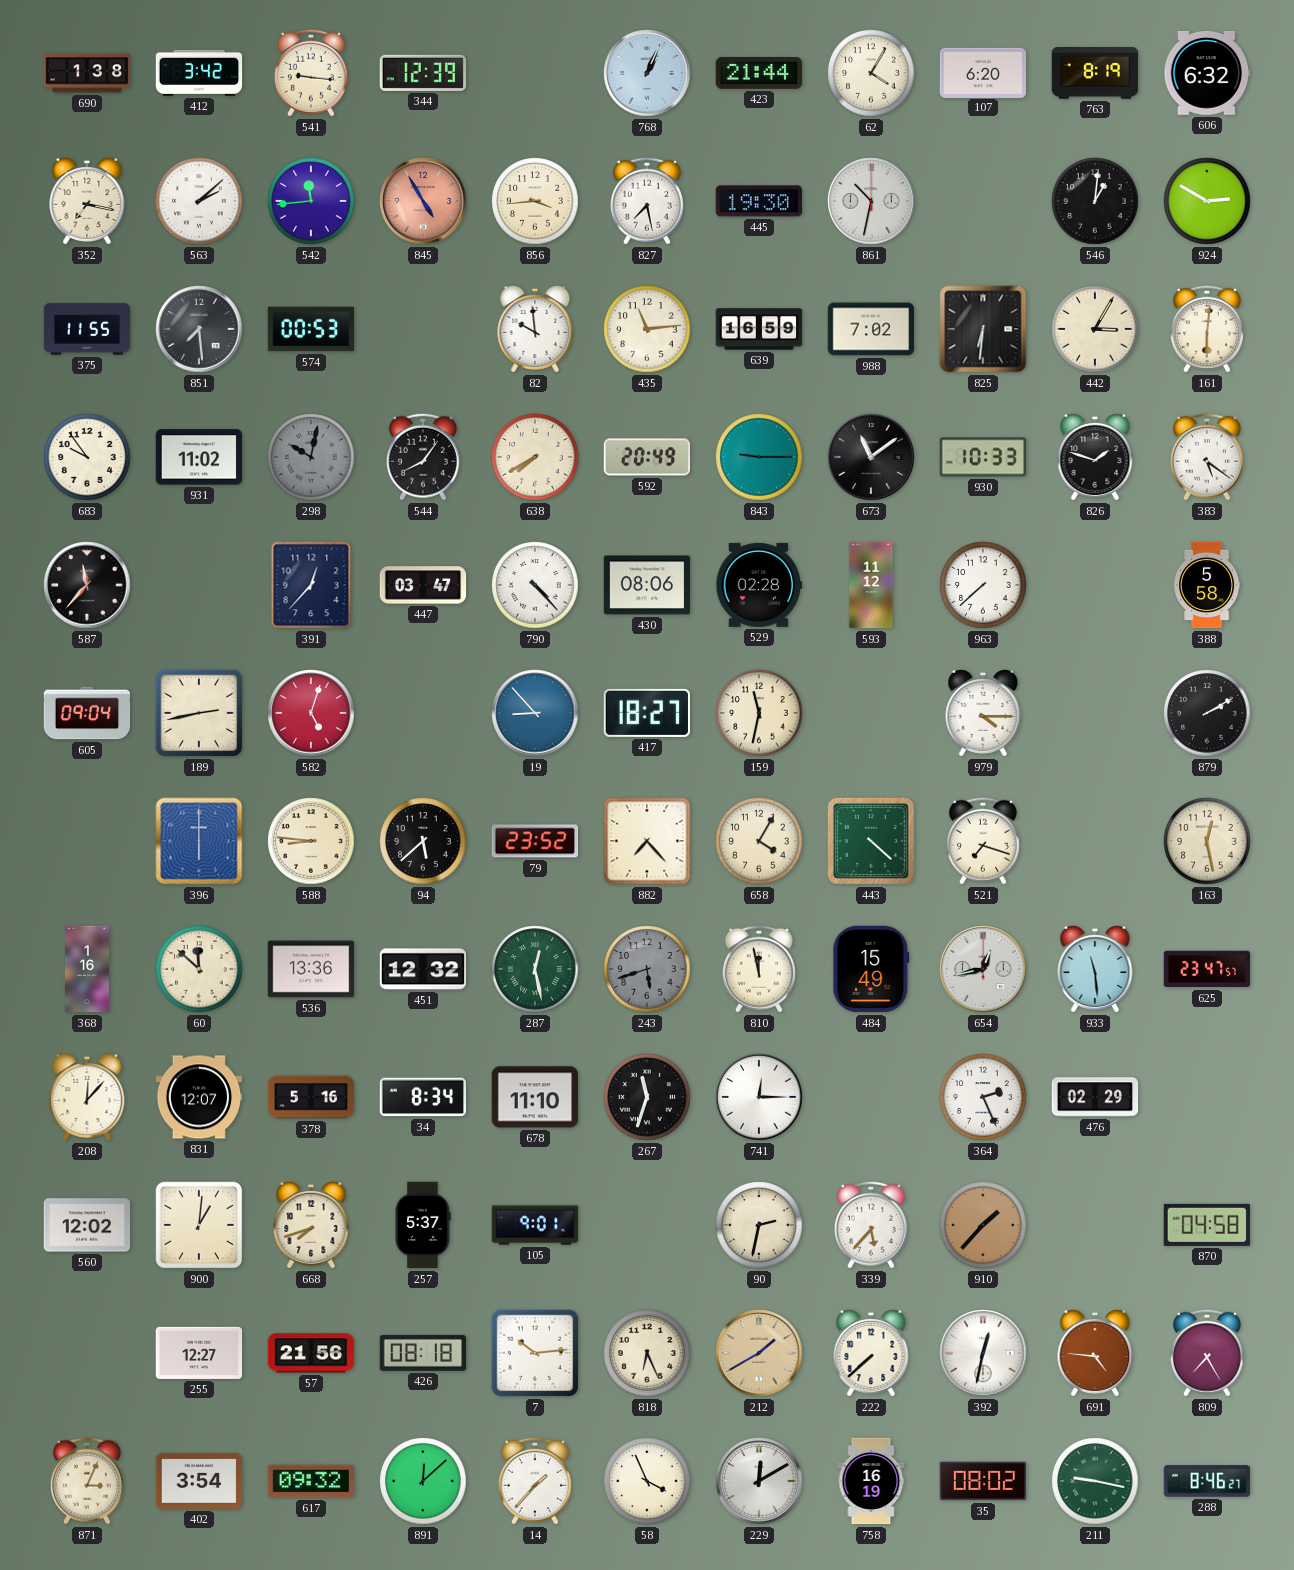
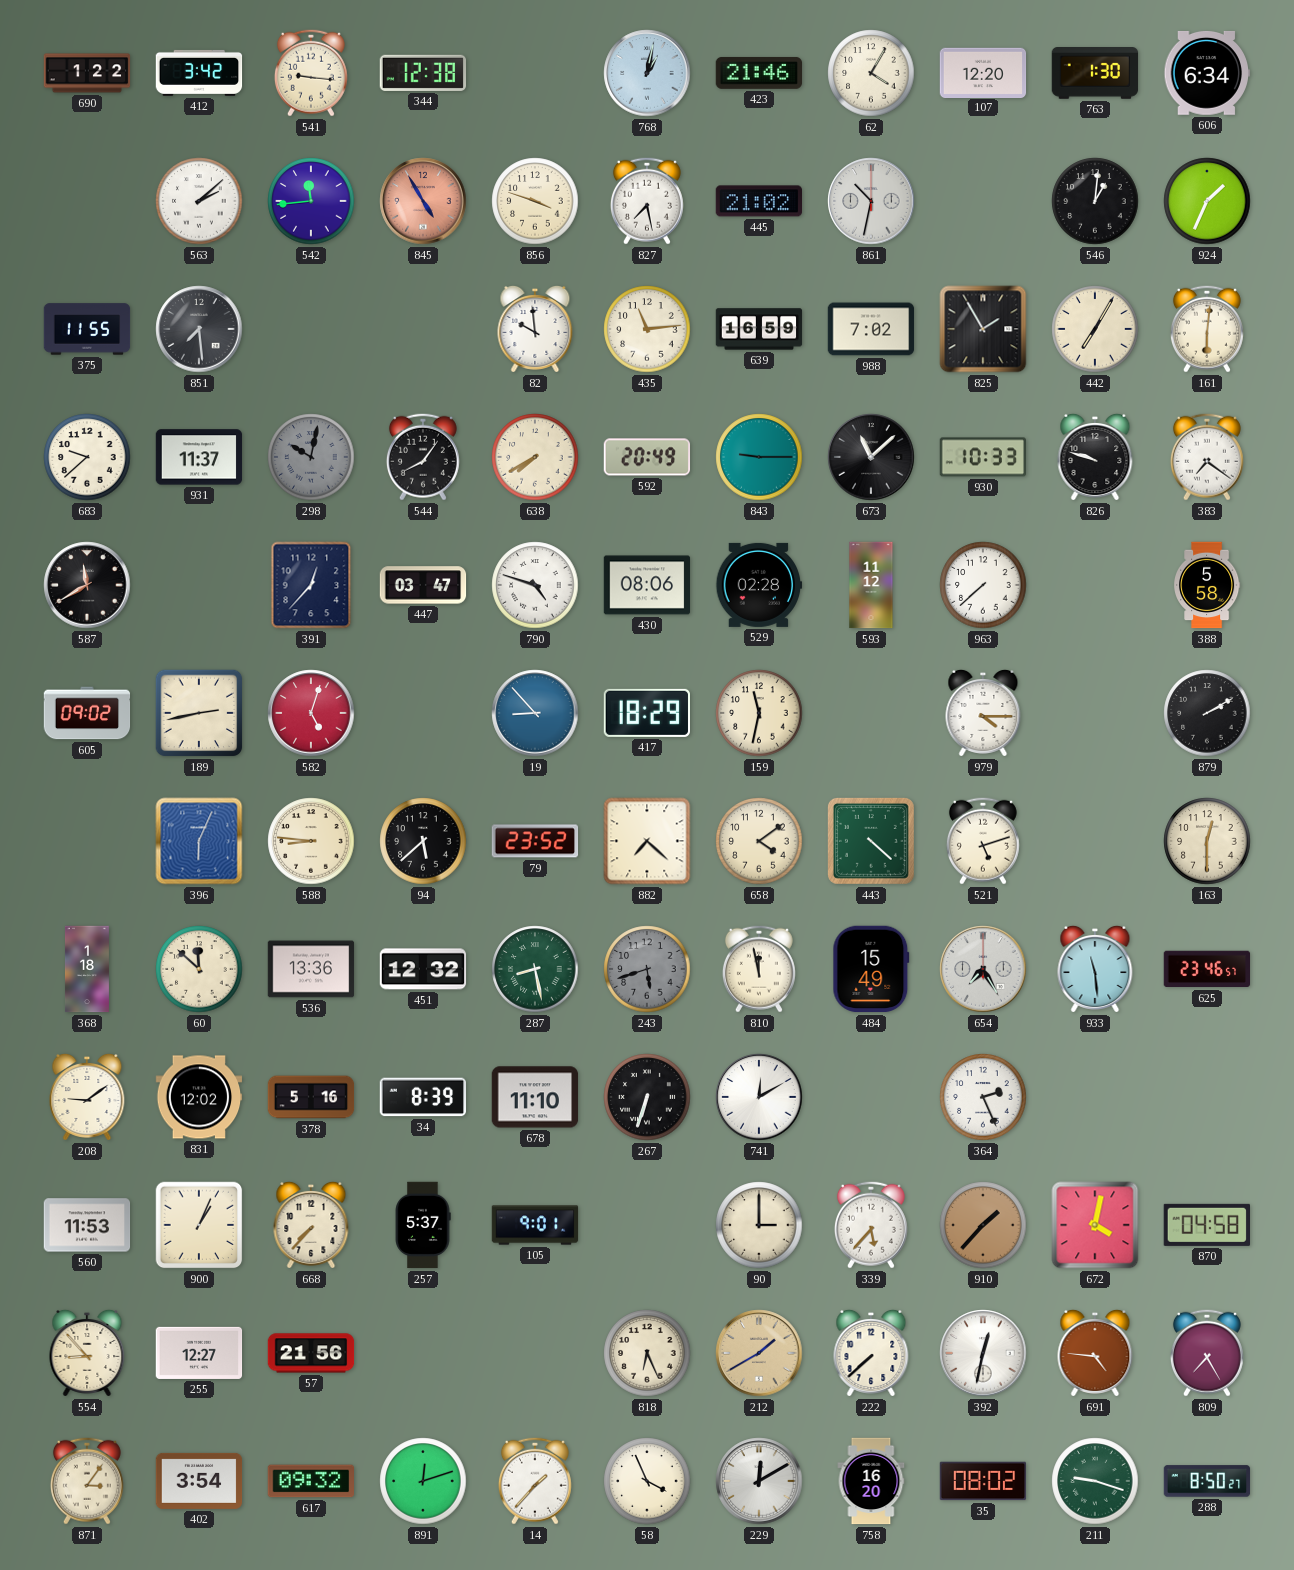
690: 1:38 -> 1:22
344: 12:39 -> 12:38
768: 1:04 -> 1:02
423: 21:44 -> 21:46
107: 6:20 -> 12:20
763: 8:19 -> 1:30
606: 6:32 -> 6:34
352: 7:17 -> none
856: 3:44 -> 3:48
445: 19:30 -> 21:02
924: 2:50 -> 1:34
574: 00:53 -> none
825: 6:31 -> 1:55
442: 3:05 -> 7:05
683: 9:54 -> 9:38
931: 11:02 -> 11:37
673: 11:09 -> 11:08
826: 1:48 -> 9:48
383: 5:21 -> 7:21
587: 11:37 -> 11:40
790: 4:23 -> 4:48
605: 09:04 -> 09:02
417: 18:27 -> 18:29
396: 6:00 -> 6:04
882: 7:23 -> 7:22
658: 4:05 -> 4:09
521: 7:18 -> 5:12
163: 12:28 -> 12:30
368: 1:16 -> 1:18
287: 12:28 -> 8:28
654: 12:43 -> 7:25
625: 23:47 -> 23:46
208: 12:07 -> 9:09
831: 12:07 -> 12:02
34: 8:34 -> 8:39
267: 11:33 -> 6:33
741: 12:15 -> 12:10
476: 02:29 -> none
560: 12:02 -> 11:53
900: 1:01 -> 1:04
668: 7:42 -> 7:37
90: 2:32 -> 3:00
672: none -> 4:02
554: none -> 8:53
426: 08:18 -> none
7: 10:14 -> none
871: 3:04 -> 3:06
891: 12:08 -> 12:12
758: 16:19 -> 16:20
211: 9:17 -> 9:18
288: 8:46 -> 8:50
